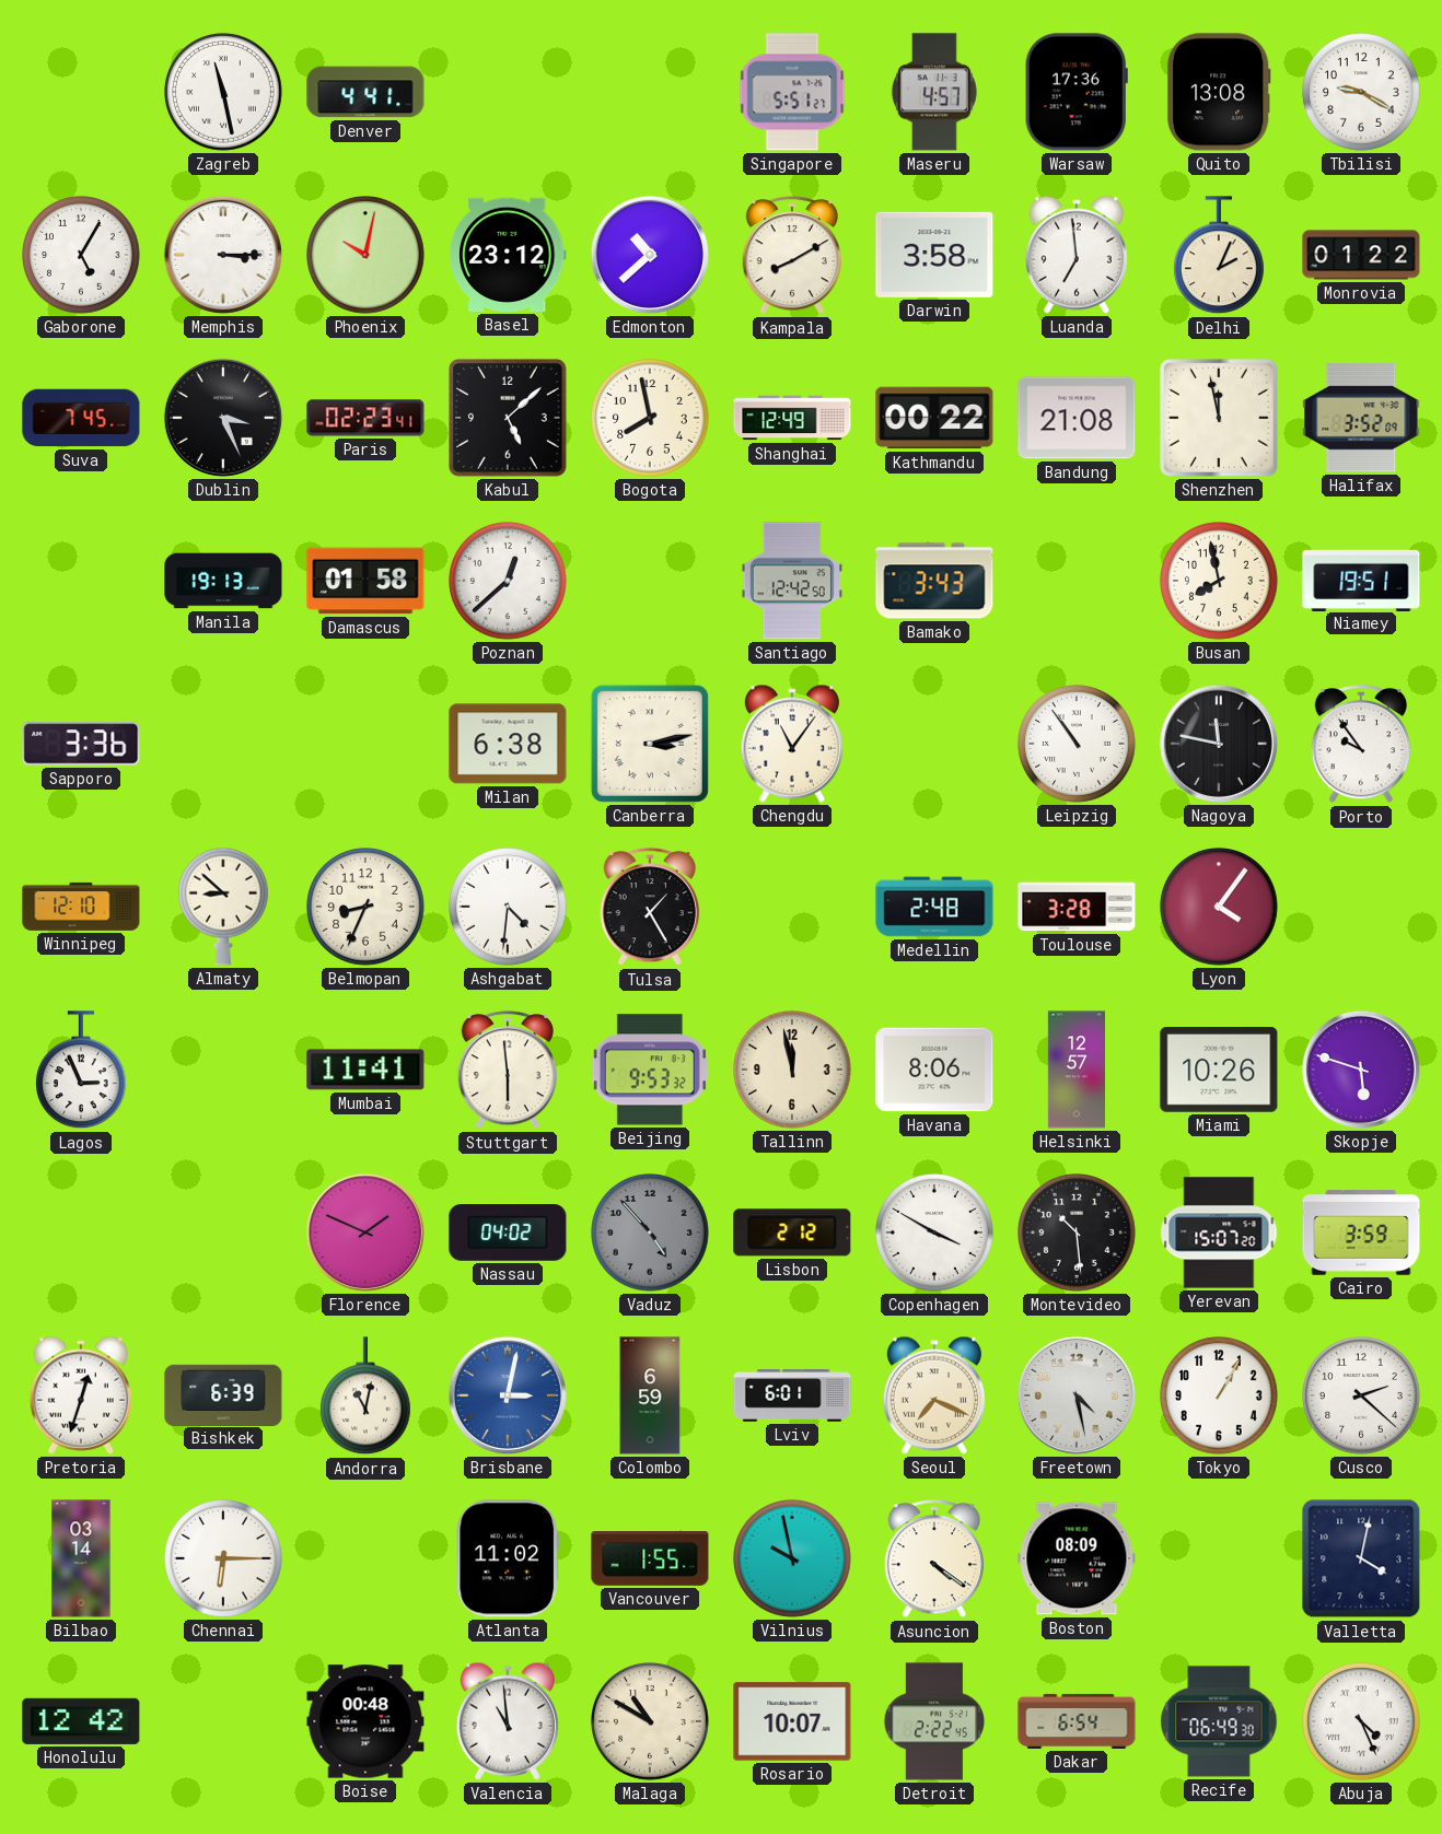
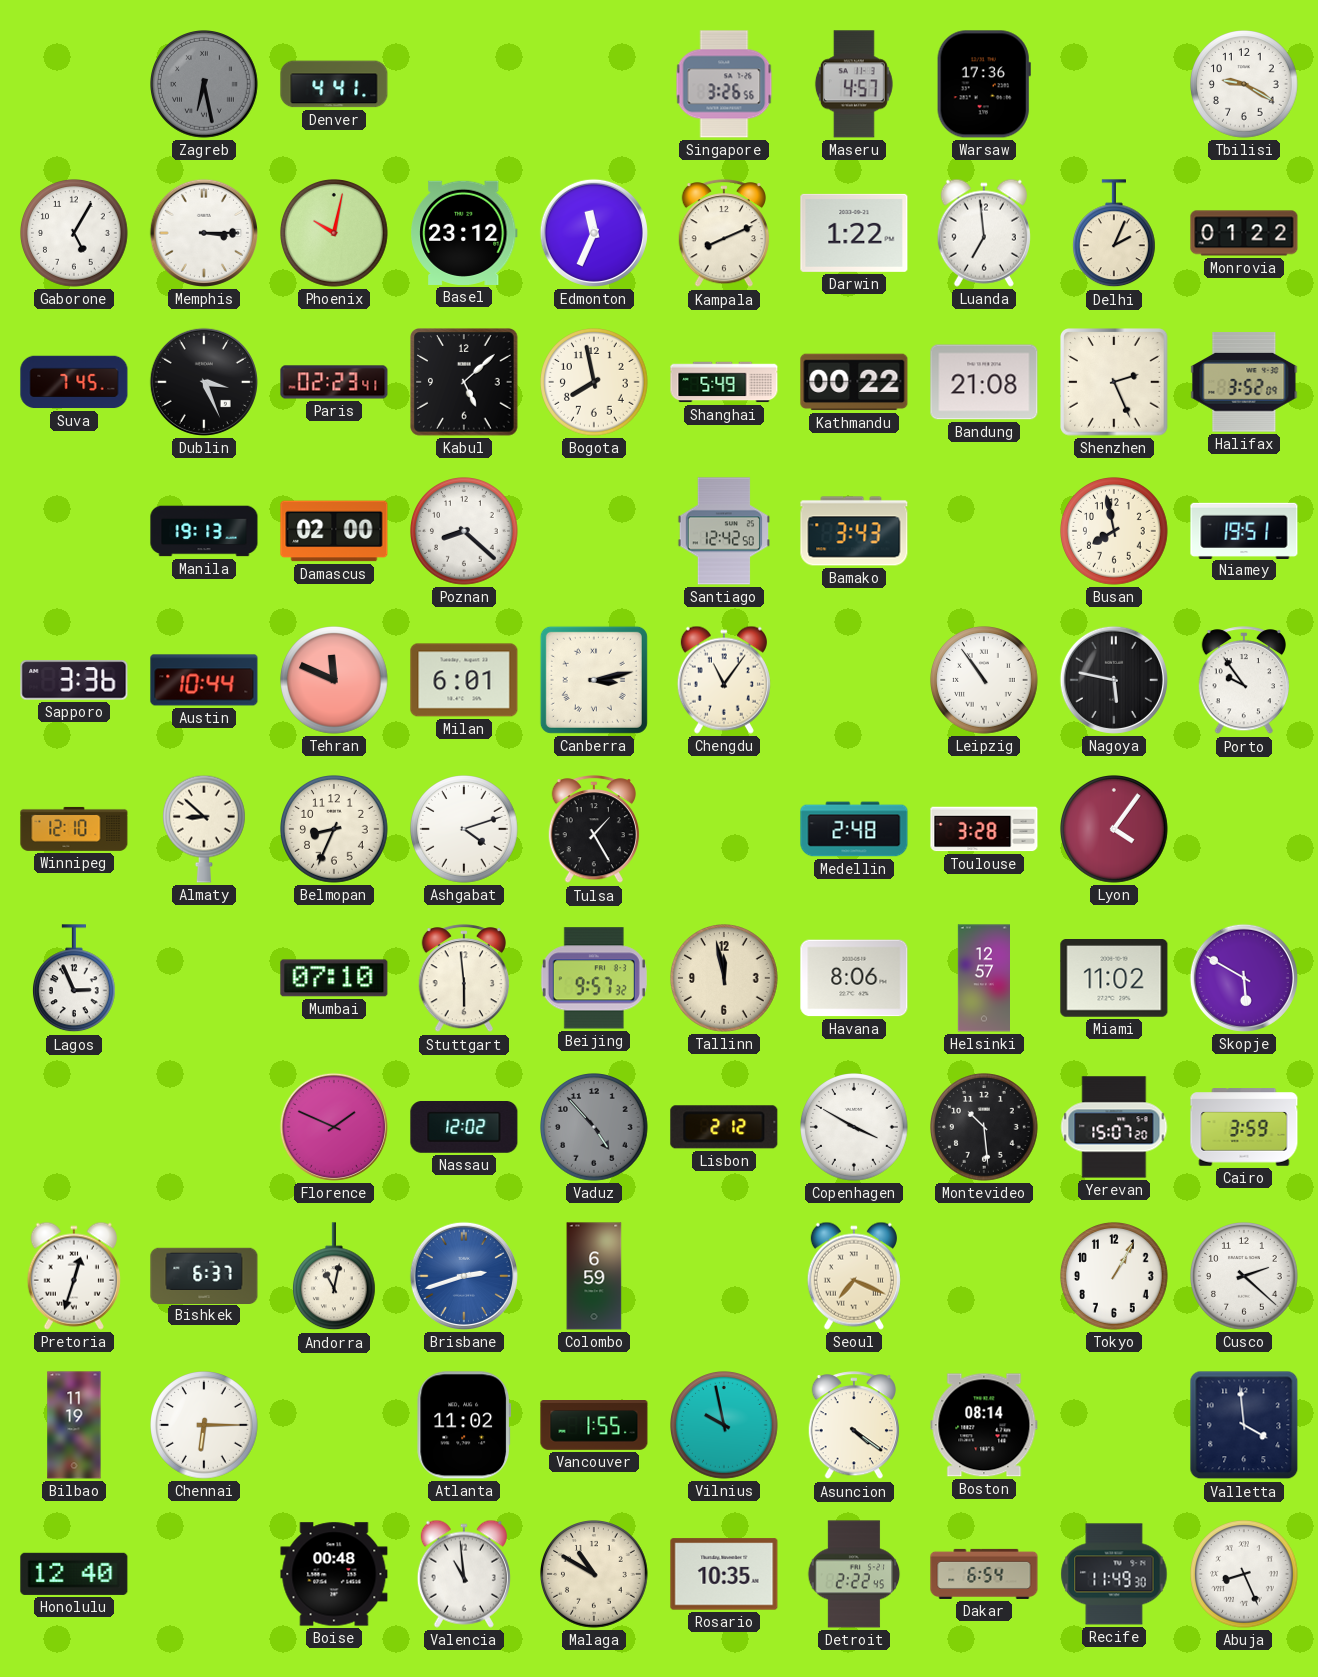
Zagreb: 11:28 -> 6:28
Zagreb dial: white -> grey
Singapore: 5:51 -> 3:26
Quito: 13:08 -> none
Edmonton: 10:38 -> 11:34
Kampala: 8:10 -> 8:11
Darwin: 3:58 -> 1:22
Shanghai: 12:49 -> 5:49
Shenzhen: 11:58 -> 2:26
Damascus: 01:58 -> 02:00
Poznan: 12:38 -> 8:22
Austin: none -> 10:44
Tehran: none -> 11:49
Milan: 6:38 -> 6:01
Nagoya: 11:47 -> 5:47
Ashgabat: 4:31 -> 4:12
Mumbai: 11:41 -> 07:10
Beijing: 9:53 -> 9:57
Miami: 10:26 -> 11:02
Skopje: 5:48 -> 5:50
Nassau: 04:02 -> 12:02
Bishkek: 6:39 -> 6:37
Brisbane: 3:02 -> 2:42
Lviv: 6:01 -> none
Freetown: 4:28 -> none
Bilbao: 03:14 -> 11:19
Boston: 08:09 -> 08:14
Valletta: 4:02 -> 3:59
Honolulu: 12:42 -> 12:40
Rosario: 10:07 -> 10:35
Recife: 06:49 -> 11:49
Abuja: 4:26 -> 8:26
